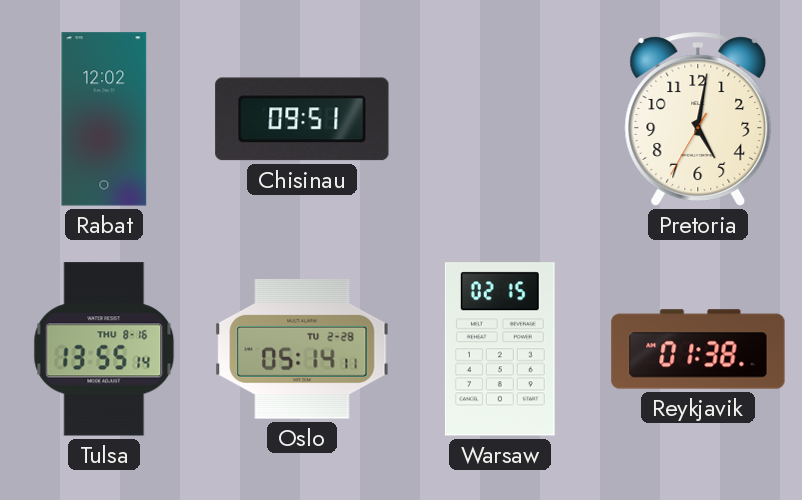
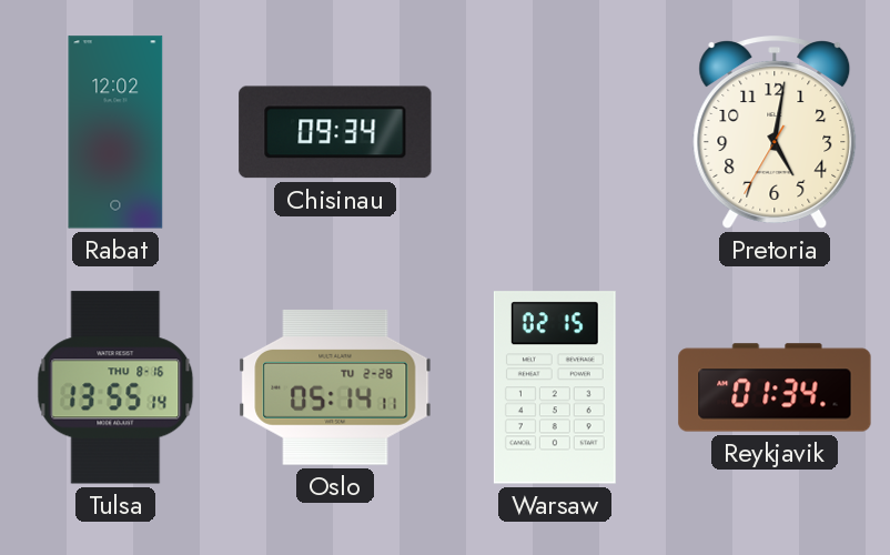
Chisinau: 09:51 -> 09:34
Reykjavik: 01:38 -> 01:34
